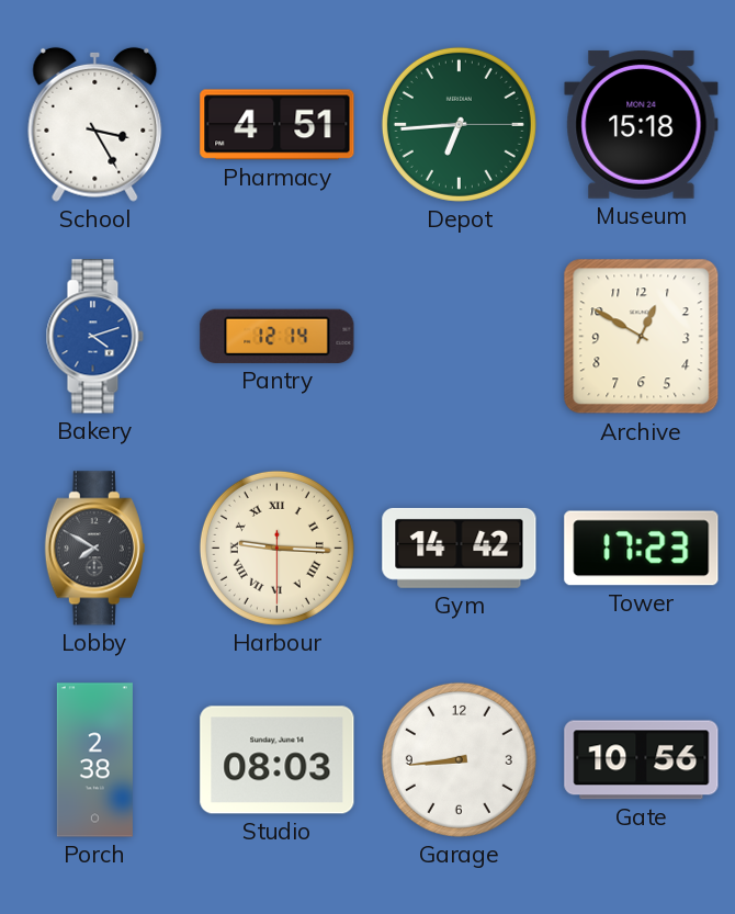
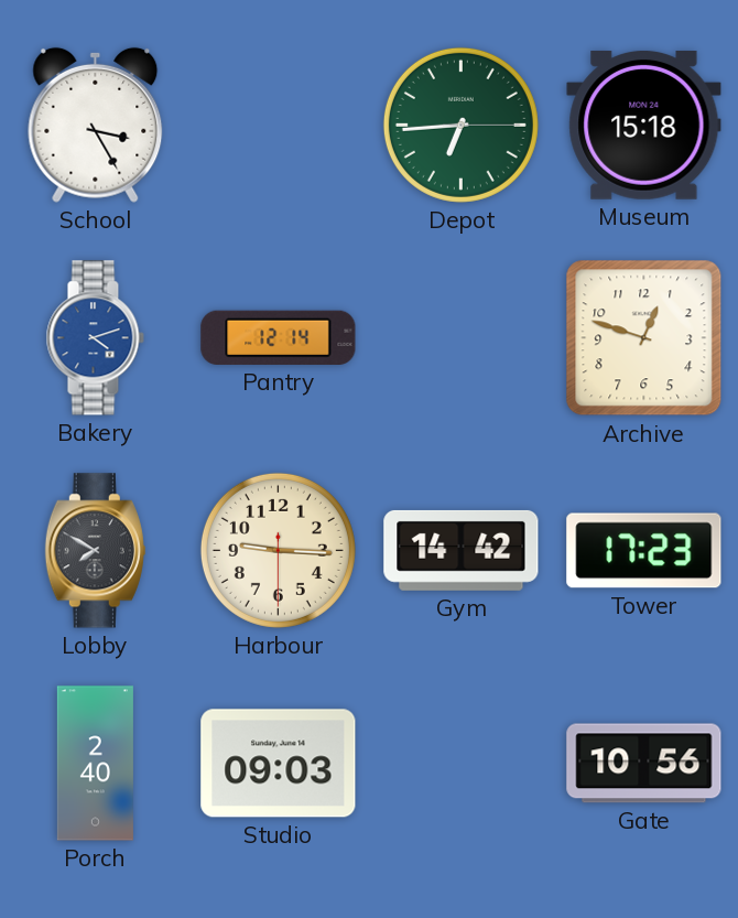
Pharmacy: 4:51 -> none
Archive: 12:50 -> 12:48
Harbour numerals: Roman -> Arabic
Porch: 2:38 -> 2:40
Studio: 08:03 -> 09:03
Garage: 8:44 -> none
